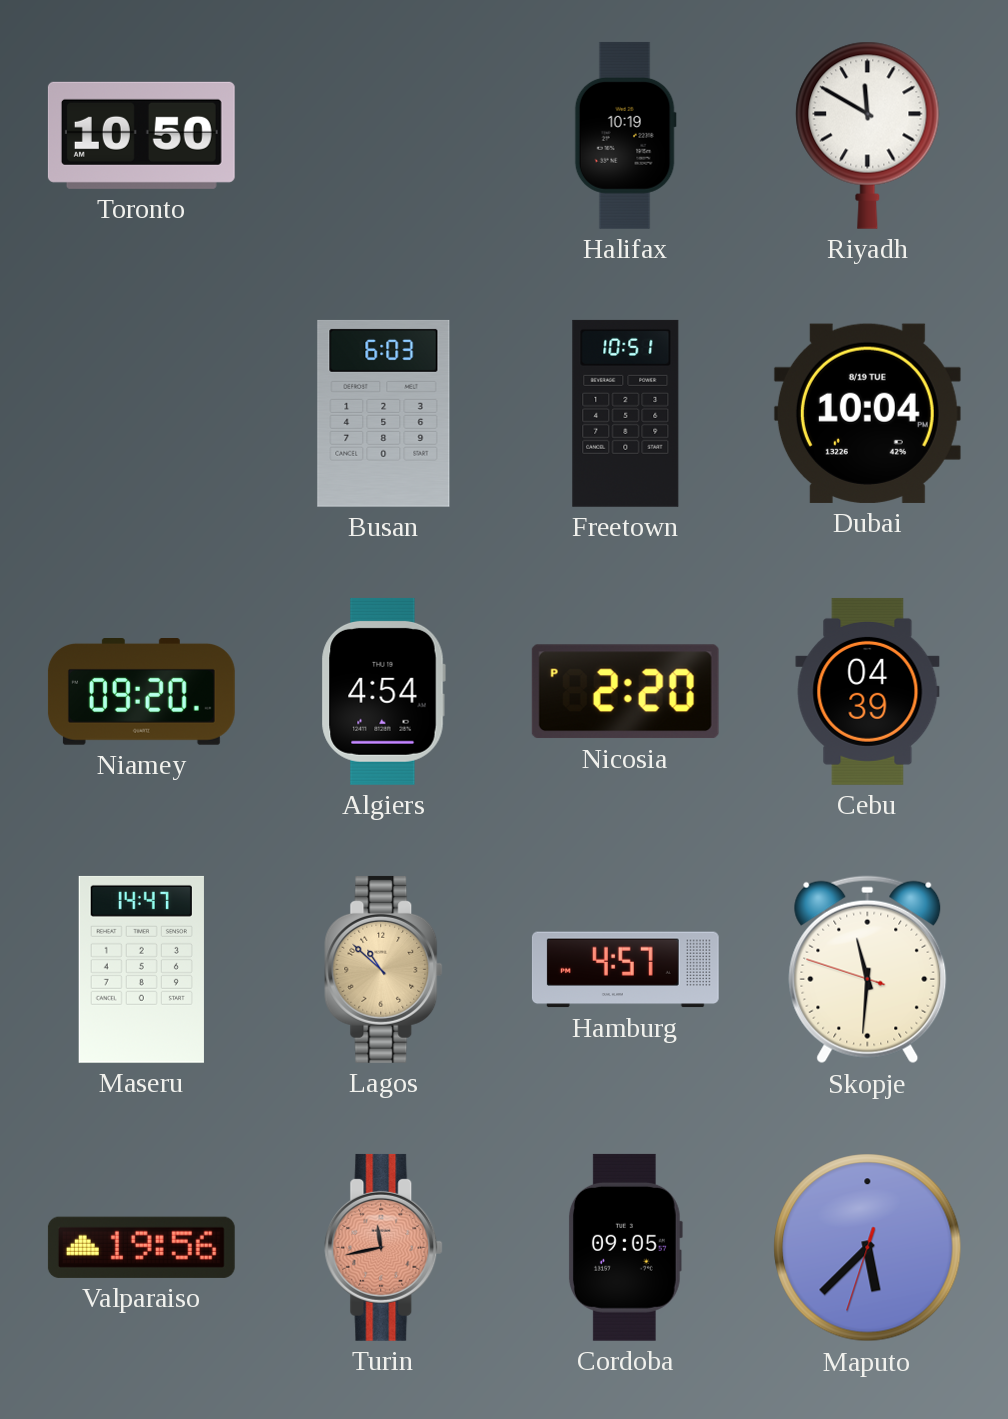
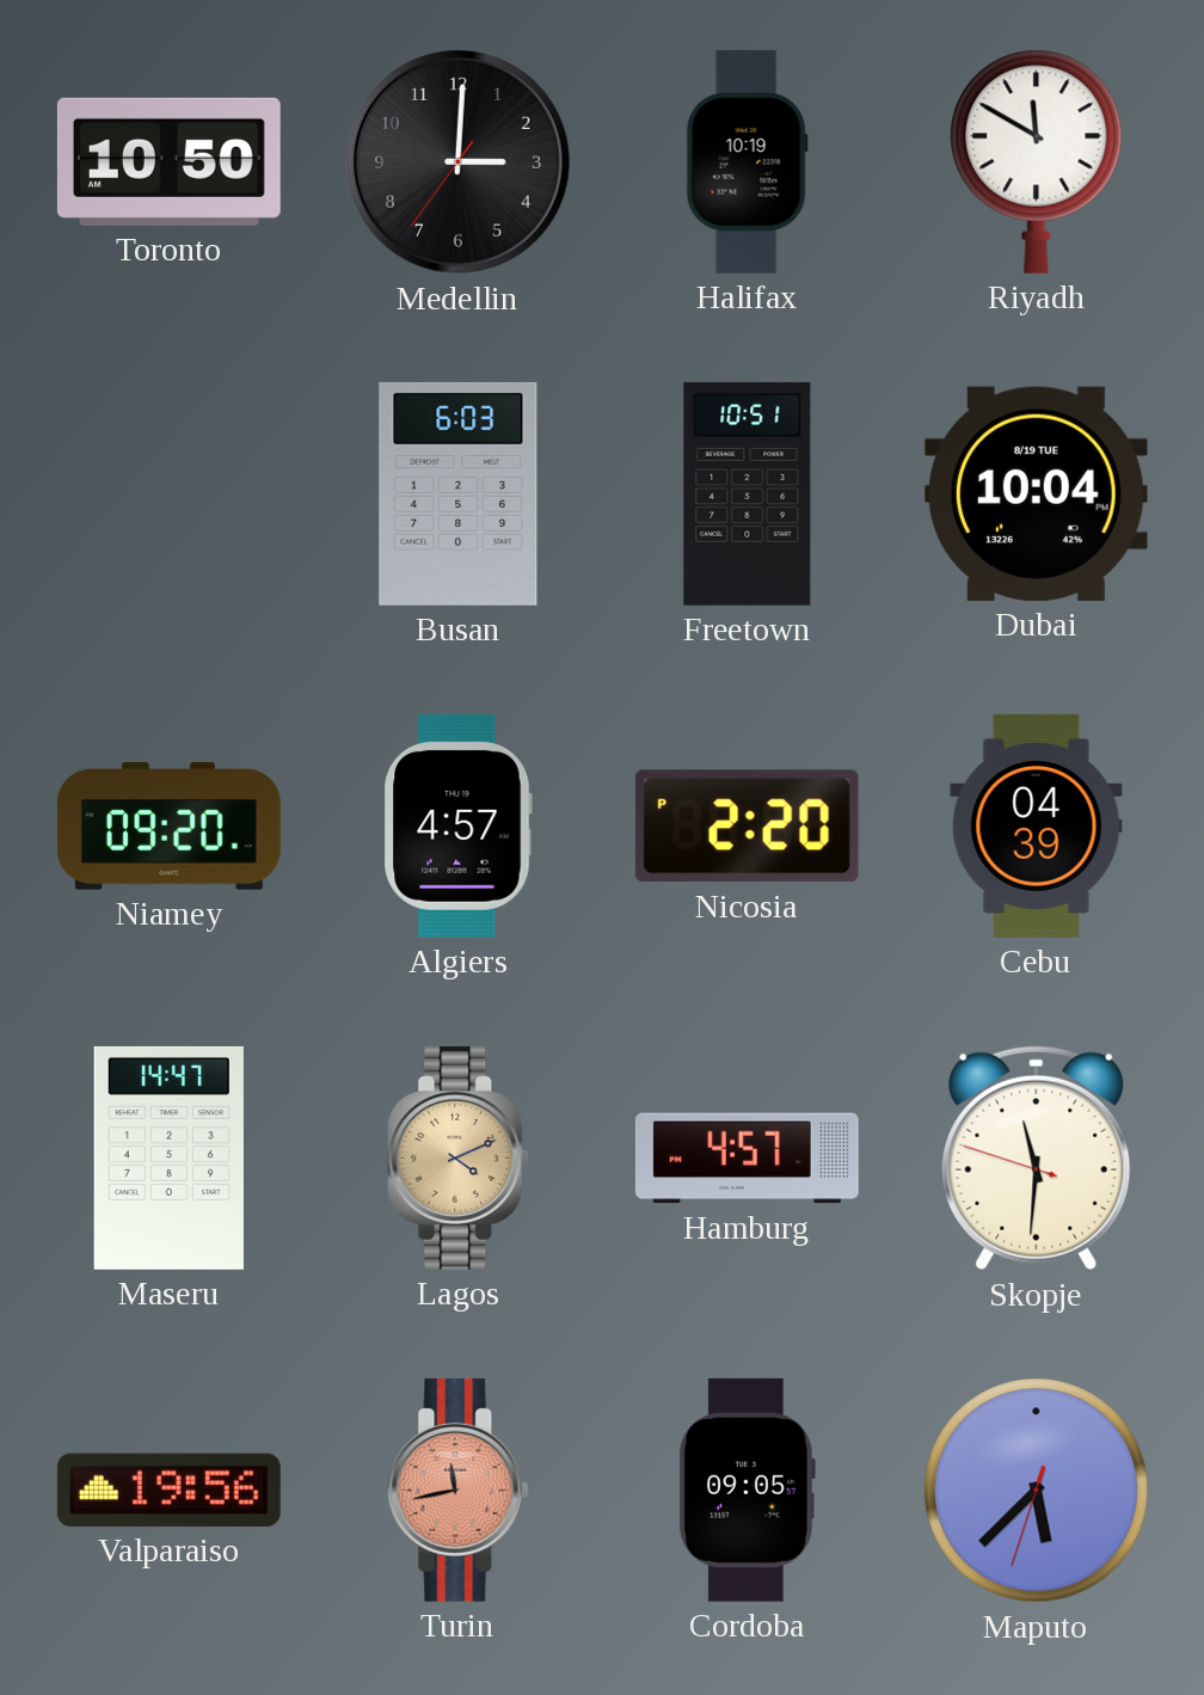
Medellin: none -> 3:00
Algiers: 4:54 -> 4:57
Lagos: 10:52 -> 4:11
